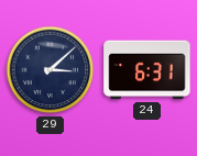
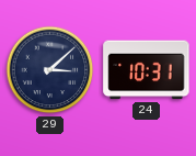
24: 6:31 -> 10:31
